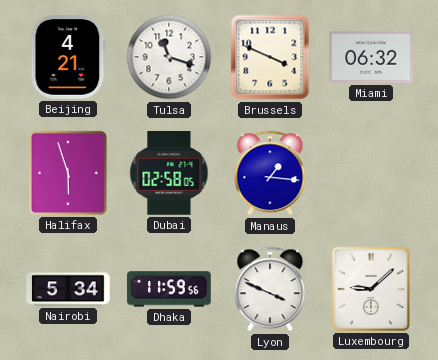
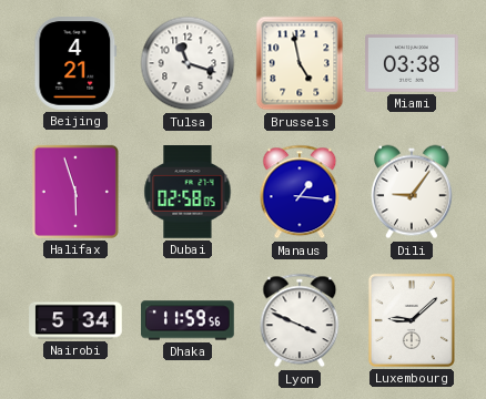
Brussels: 3:49 -> 4:58
Miami: 06:32 -> 03:38
Dili: none -> 9:06
